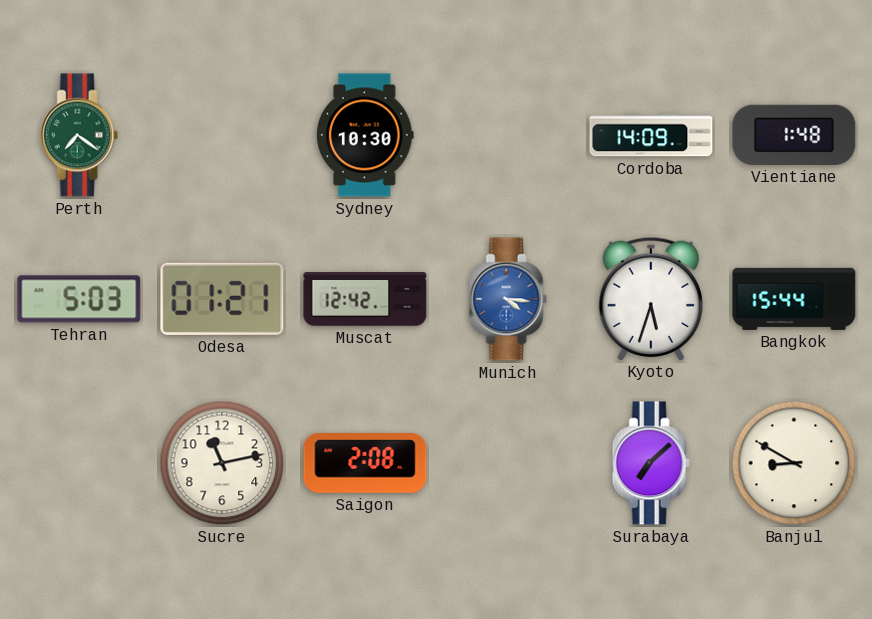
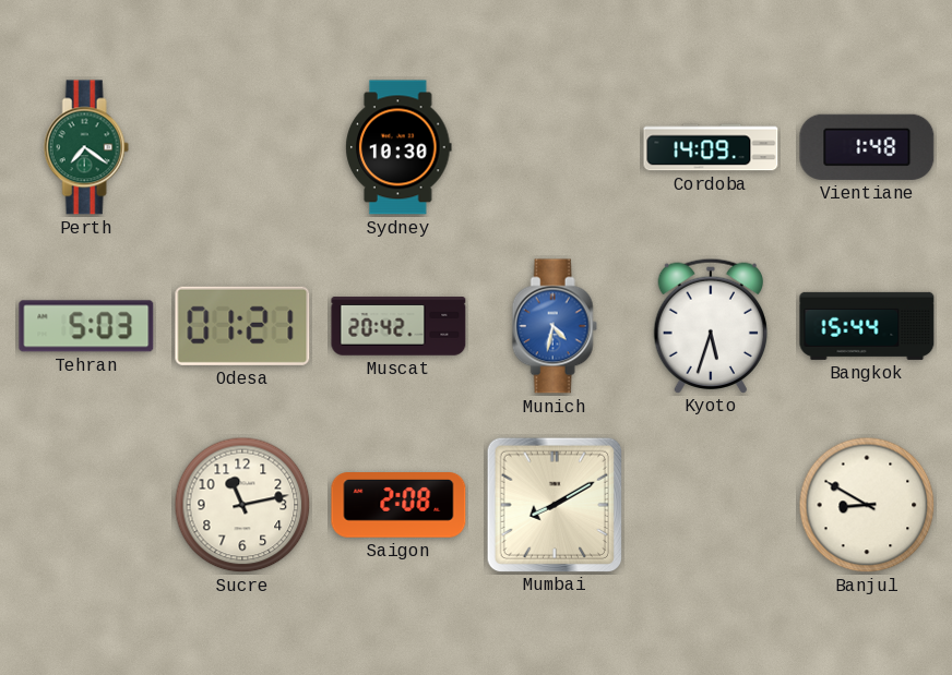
Muscat: 12:42 -> 20:42
Munich: 4:16 -> 4:32
Mumbai: none -> 8:10
Surabaya: 7:08 -> none
